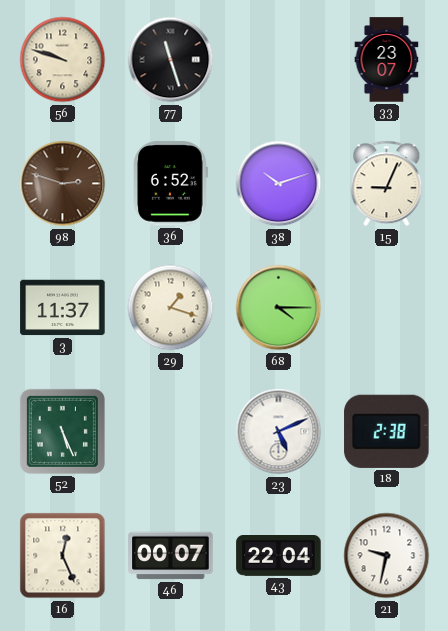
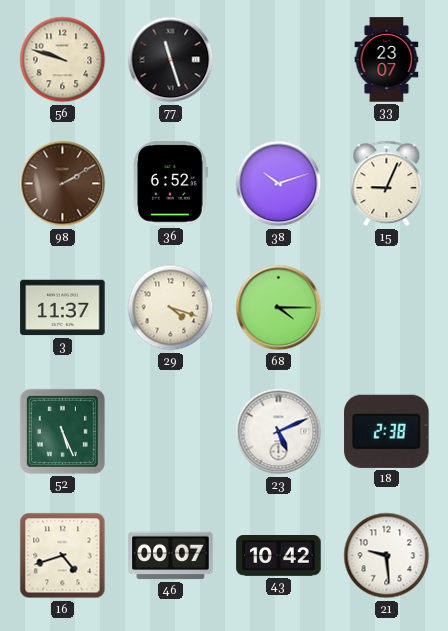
98: 2:48 -> 2:10
29: 1:18 -> 4:18
16: 12:26 -> 4:42
43: 22:04 -> 10:42
21: 9:32 -> 9:29
